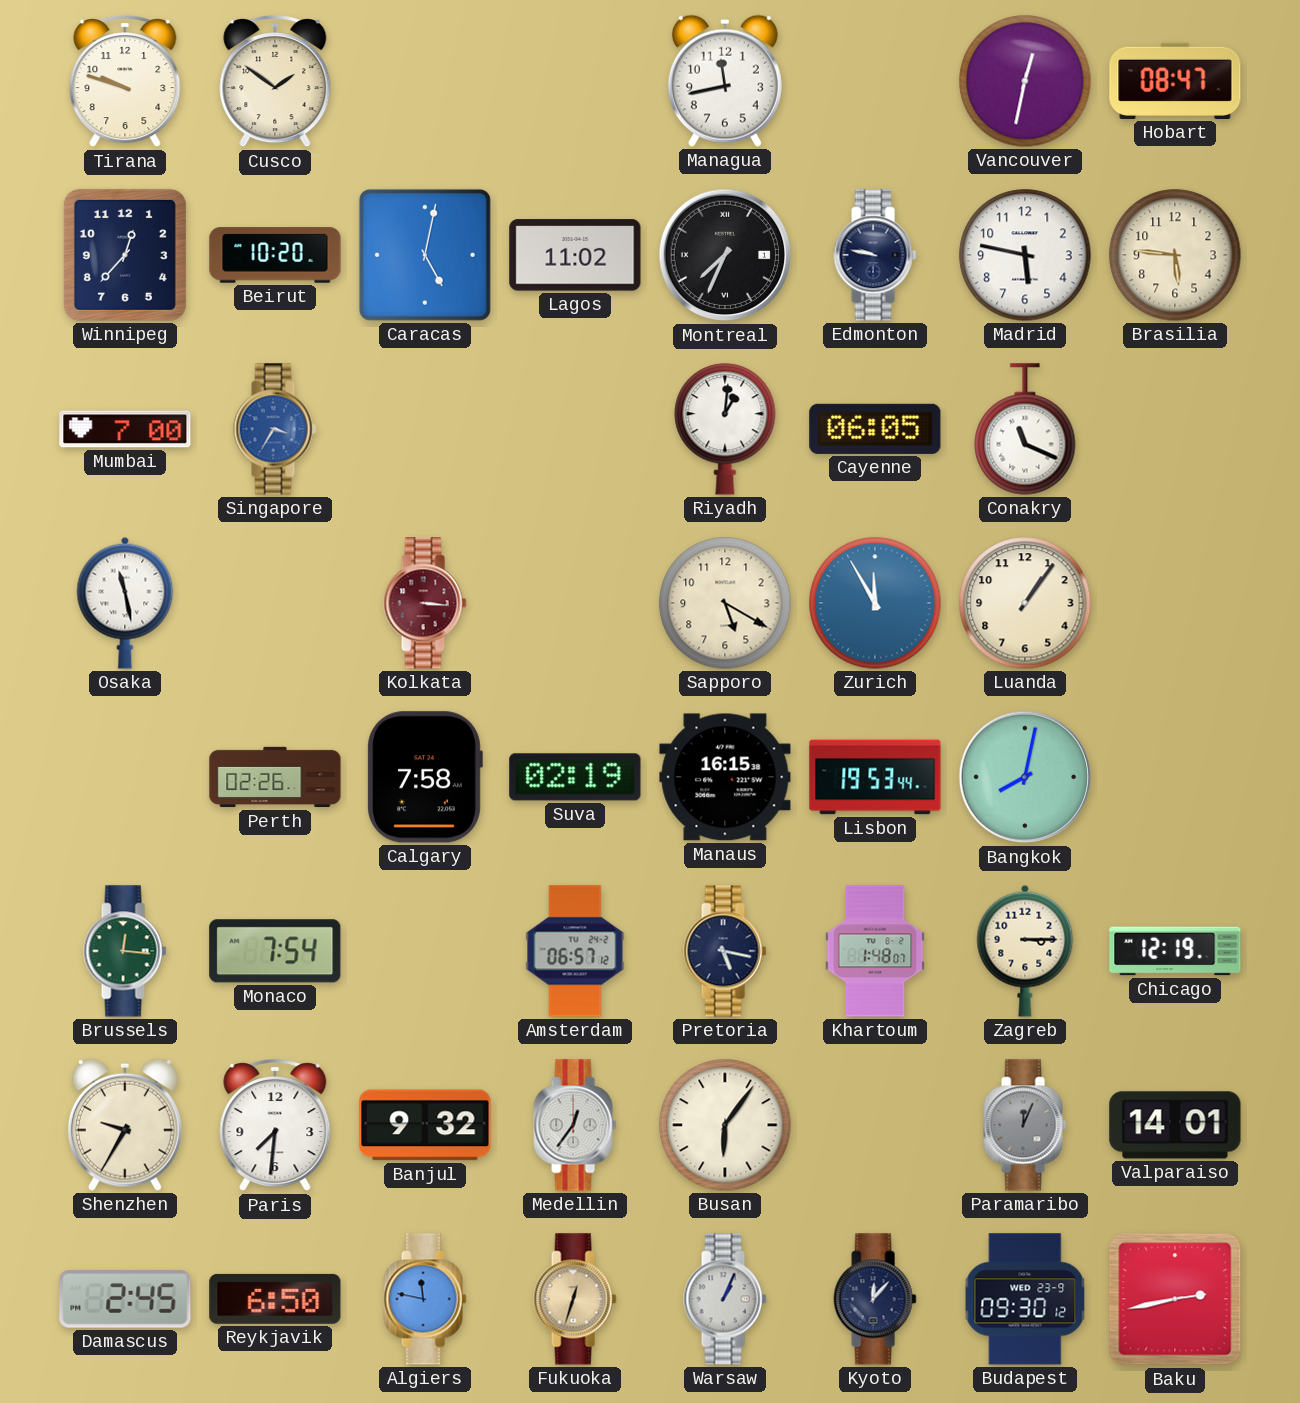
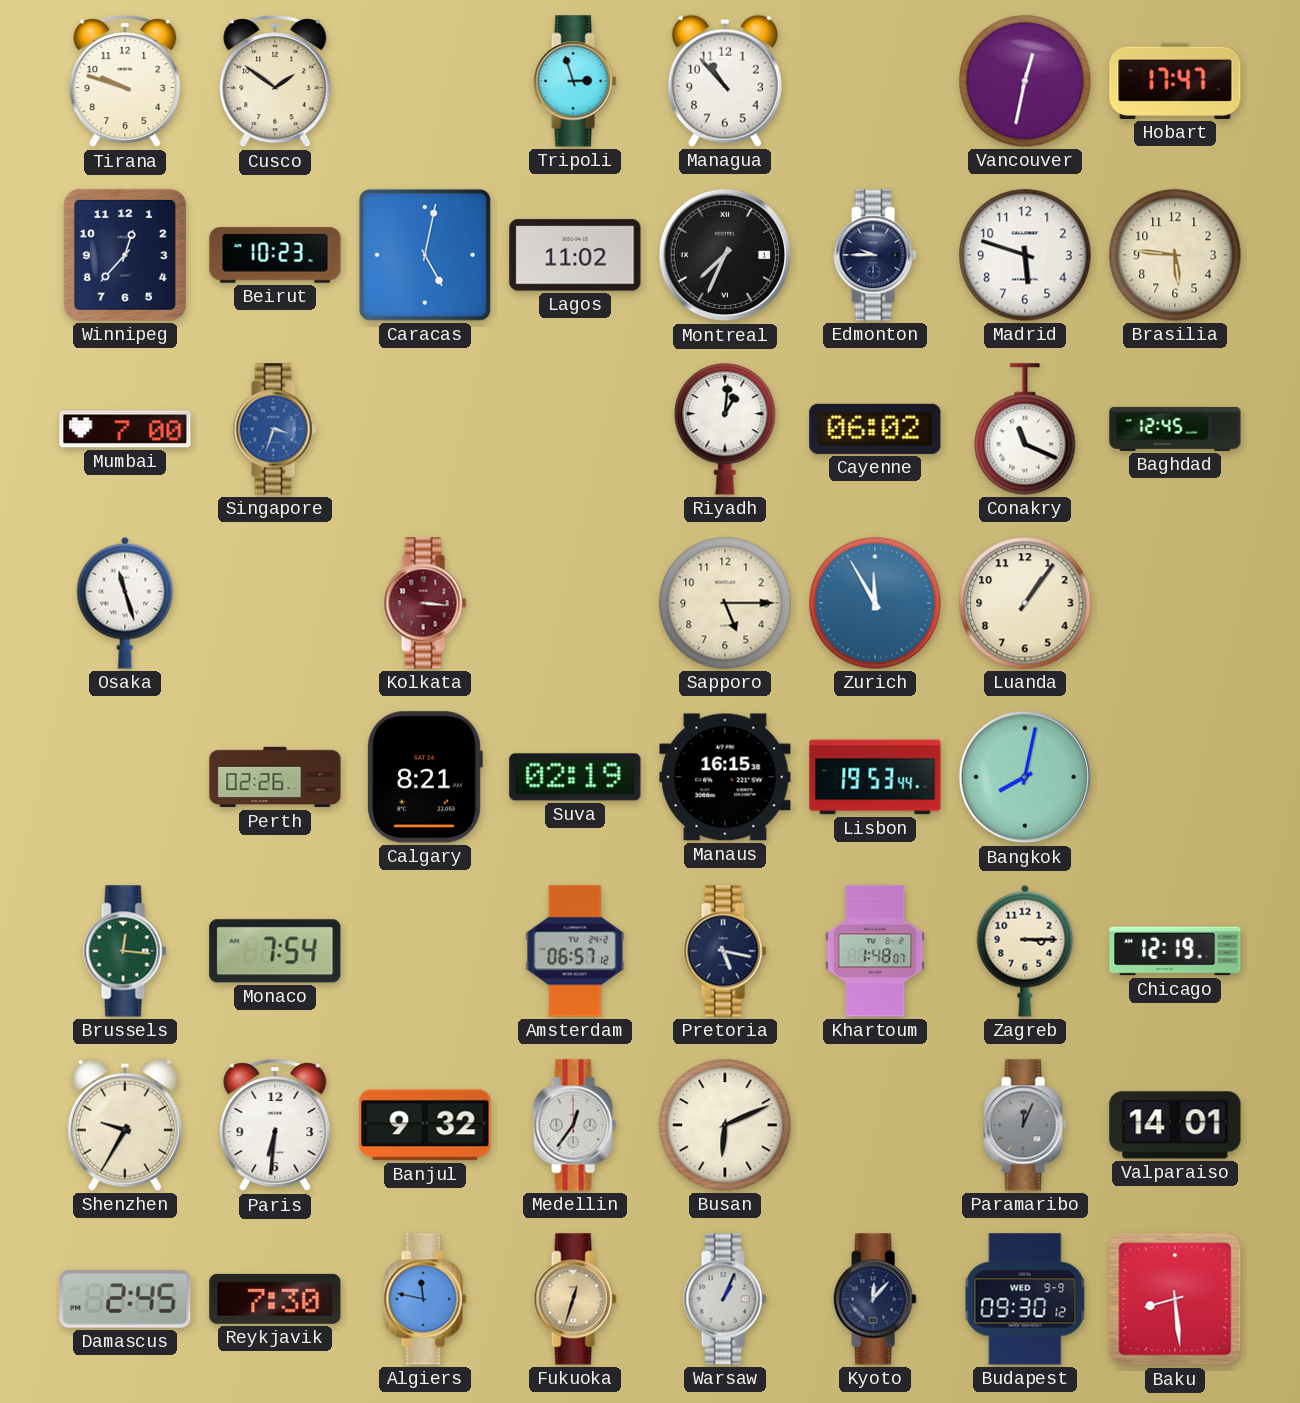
Tripoli: none -> 2:57
Managua: 11:43 -> 10:53
Hobart: 08:47 -> 17:47
Beirut: 10:20 -> 10:23
Edmonton: 9:47 -> 9:45
Madrid: 5:47 -> 5:48
Singapore: 3:35 -> 3:33
Cayenne: 06:05 -> 06:02
Baghdad: none -> 12:45
Osaka: 11:28 -> 11:27
Sapporo: 5:20 -> 5:15
Calgary: 7:58 -> 8:21
Paris: 7:31 -> 6:31
Busan: 6:06 -> 6:11
Reykjavik: 6:50 -> 7:30
Budapest date: WED 23-9 -> WED 9-9
Baku: 2:43 -> 8:29
